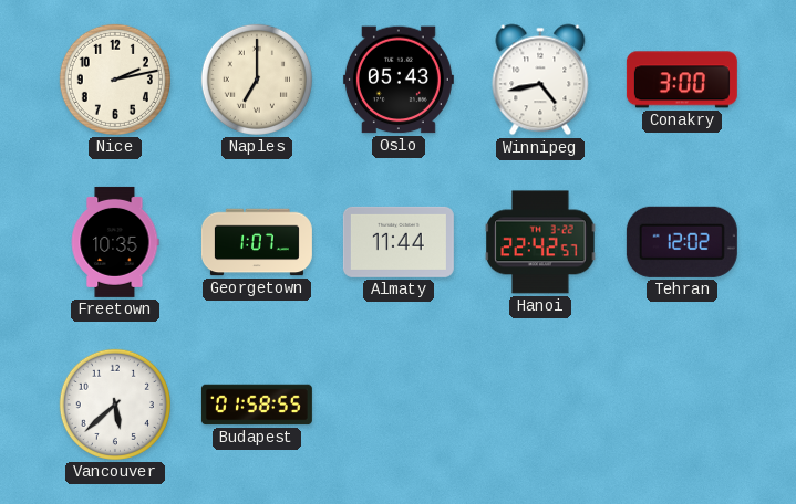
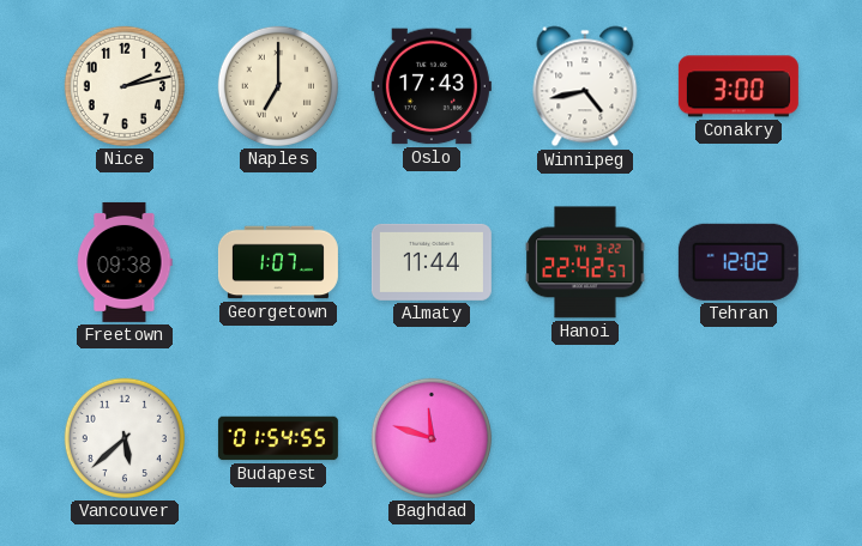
Oslo: 05:43 -> 17:43
Freetown: 10:35 -> 09:38
Budapest: 01:58 -> 01:54
Baghdad: none -> 11:48
